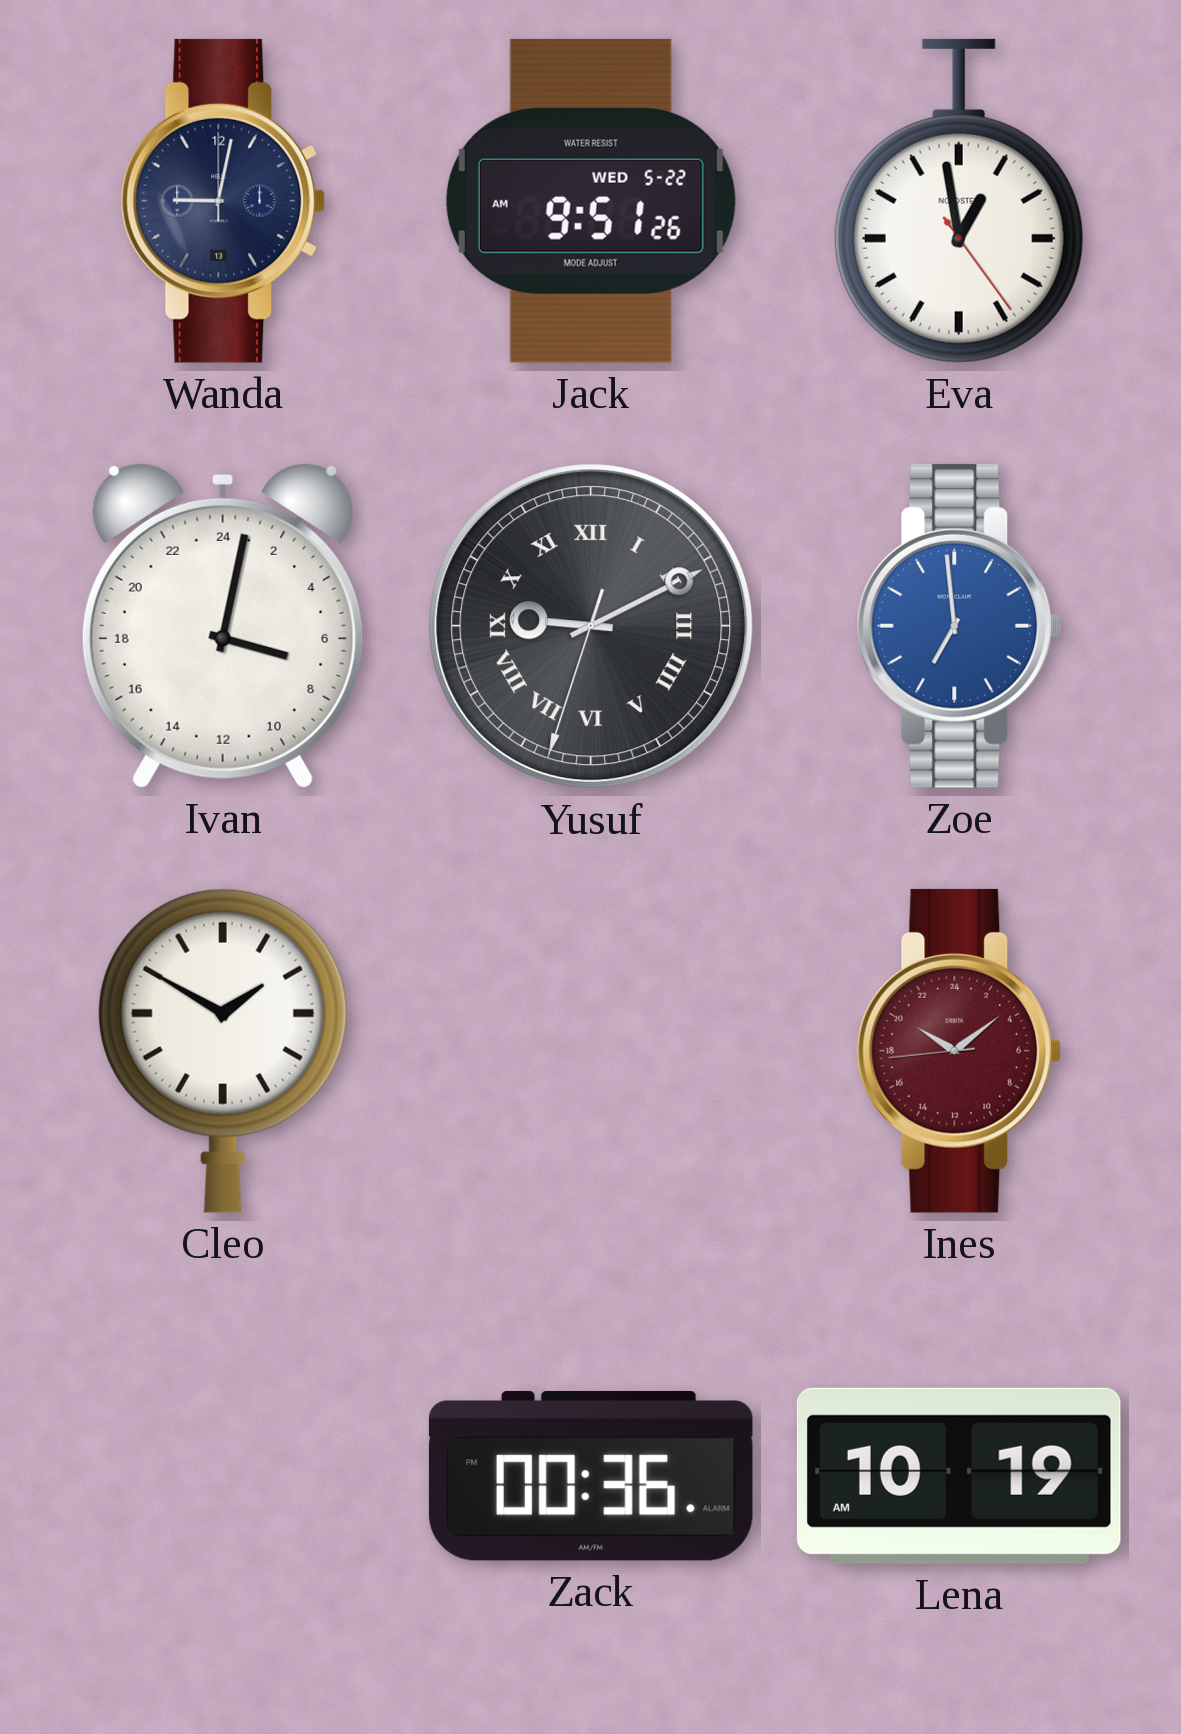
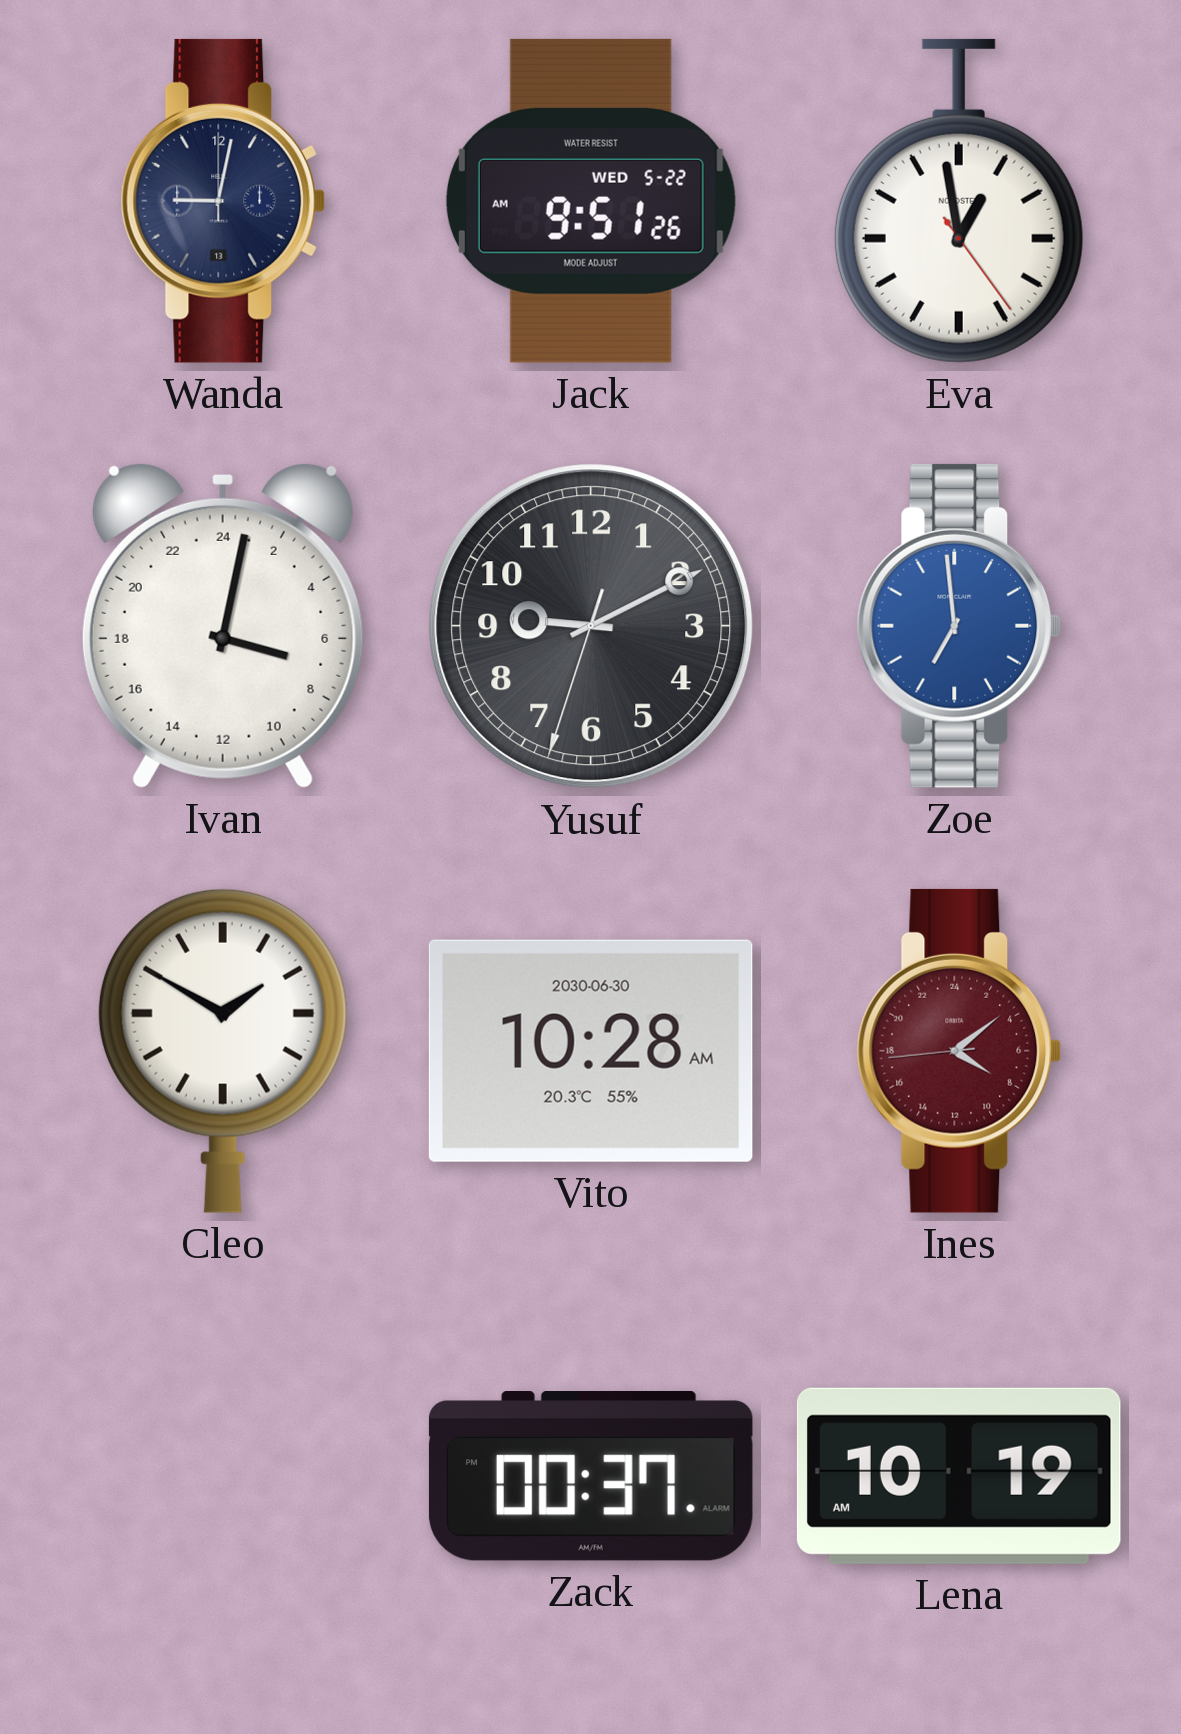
Yusuf numerals: Roman -> Arabic
Vito: none -> 10:28
Ines: 20:08 -> 8:08
Zack: 00:36 -> 00:37
